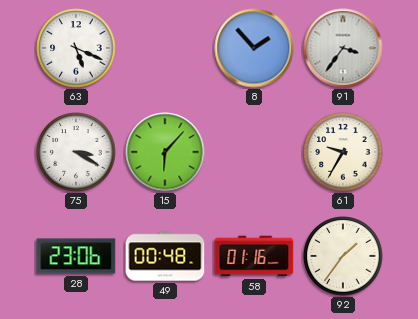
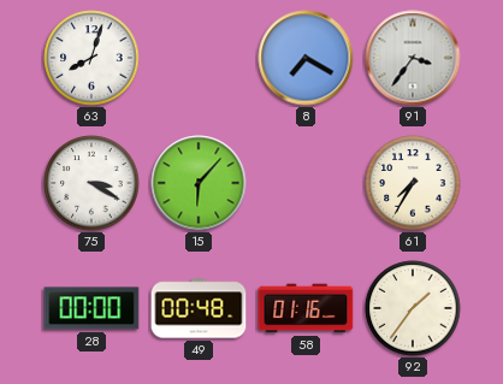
63: 5:19 -> 8:03
8: 1:53 -> 7:20
61: 9:35 -> 7:35
28: 23:06 -> 00:00
